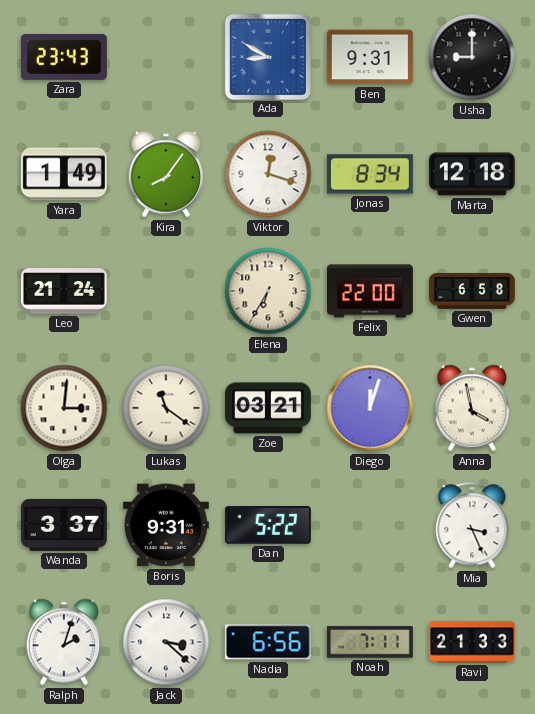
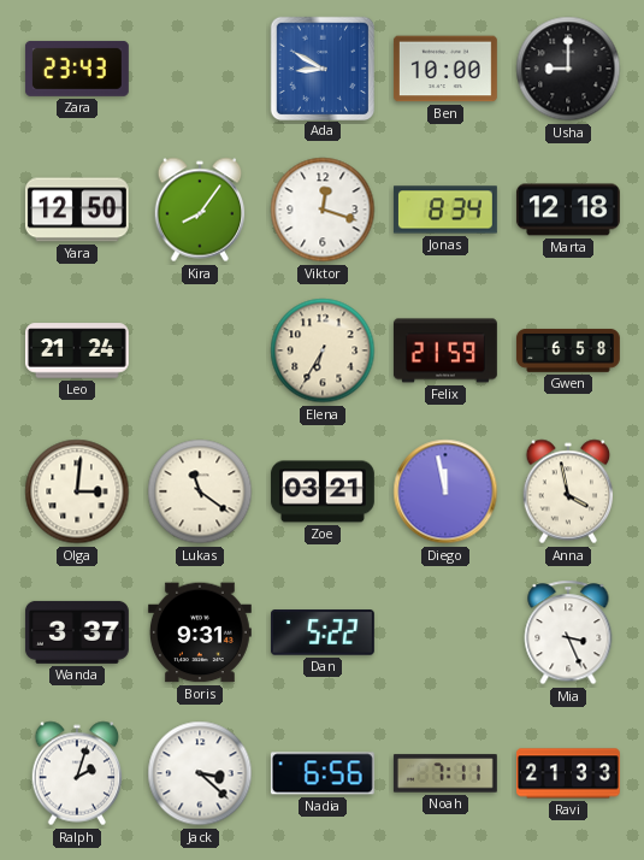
Ben: 9:31 -> 10:00
Yara: 1:49 -> 12:50
Felix: 22:00 -> 21:59
Diego: 12:03 -> 11:58
